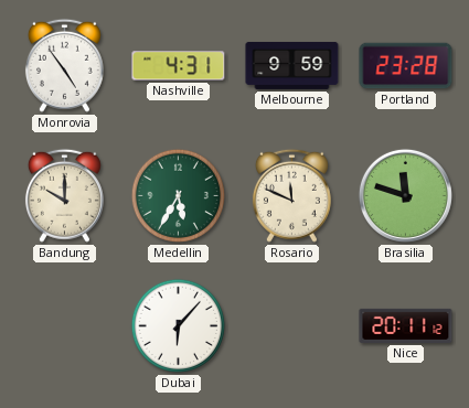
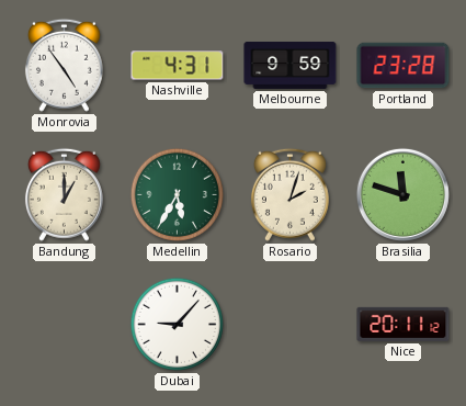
Bandung: 10:00 -> 1:00
Rosario: 11:49 -> 2:03
Dubai: 6:07 -> 9:07
